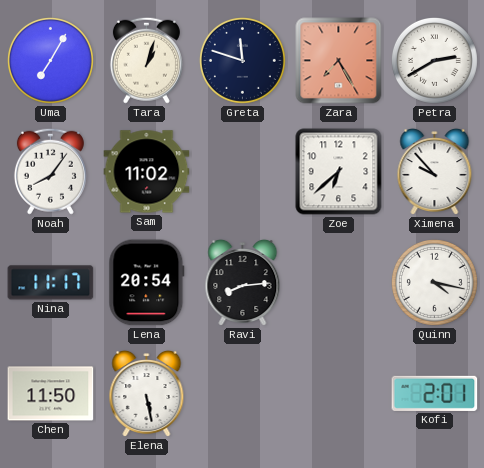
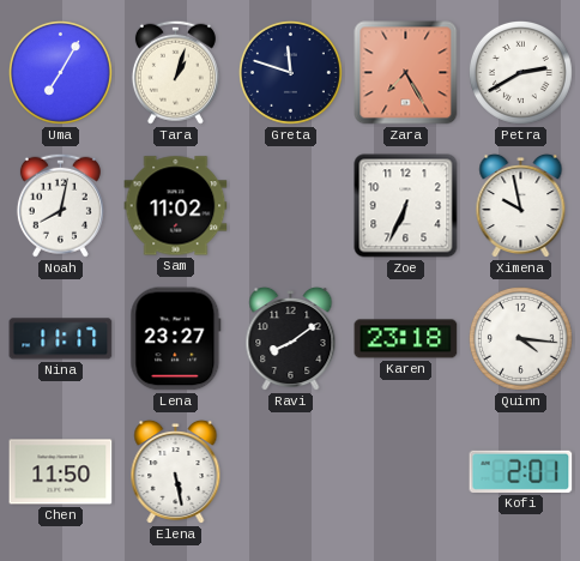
Noah: 8:06 -> 8:02
Zoe: 6:38 -> 6:34
Ximena: 9:53 -> 9:58
Lena: 20:54 -> 23:27
Ravi: 8:14 -> 8:09
Karen: none -> 23:18
Quinn: 4:17 -> 4:16
